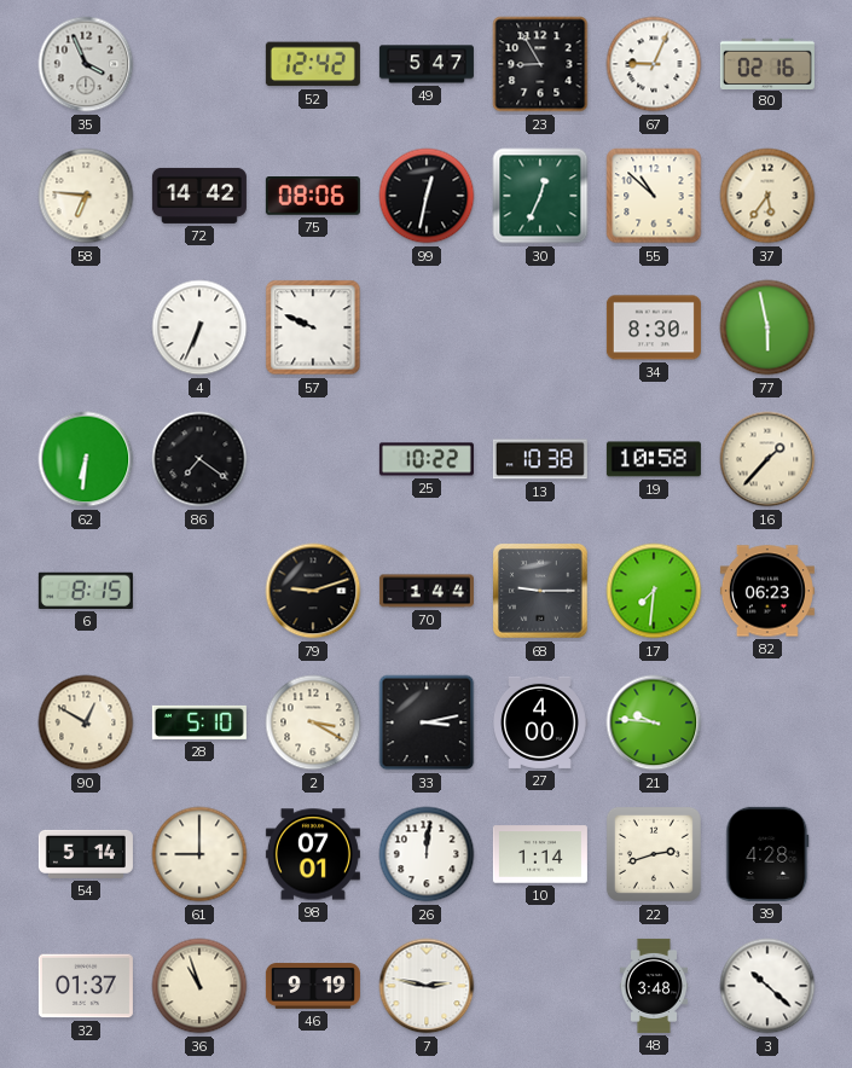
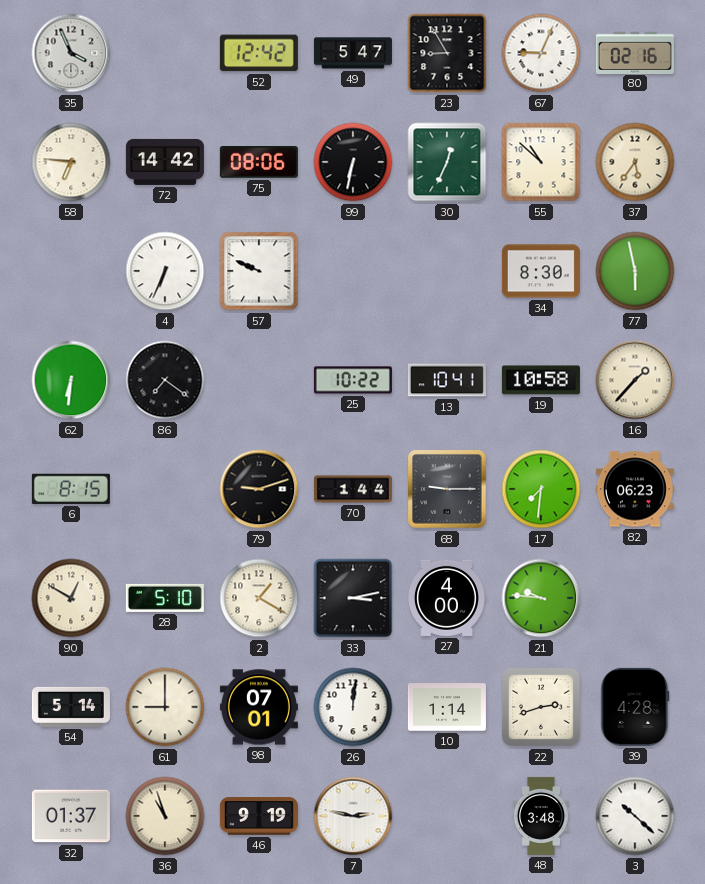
99: 12:32 -> 6:32
13: 10:38 -> 10:41
2: 3:20 -> 1:20
